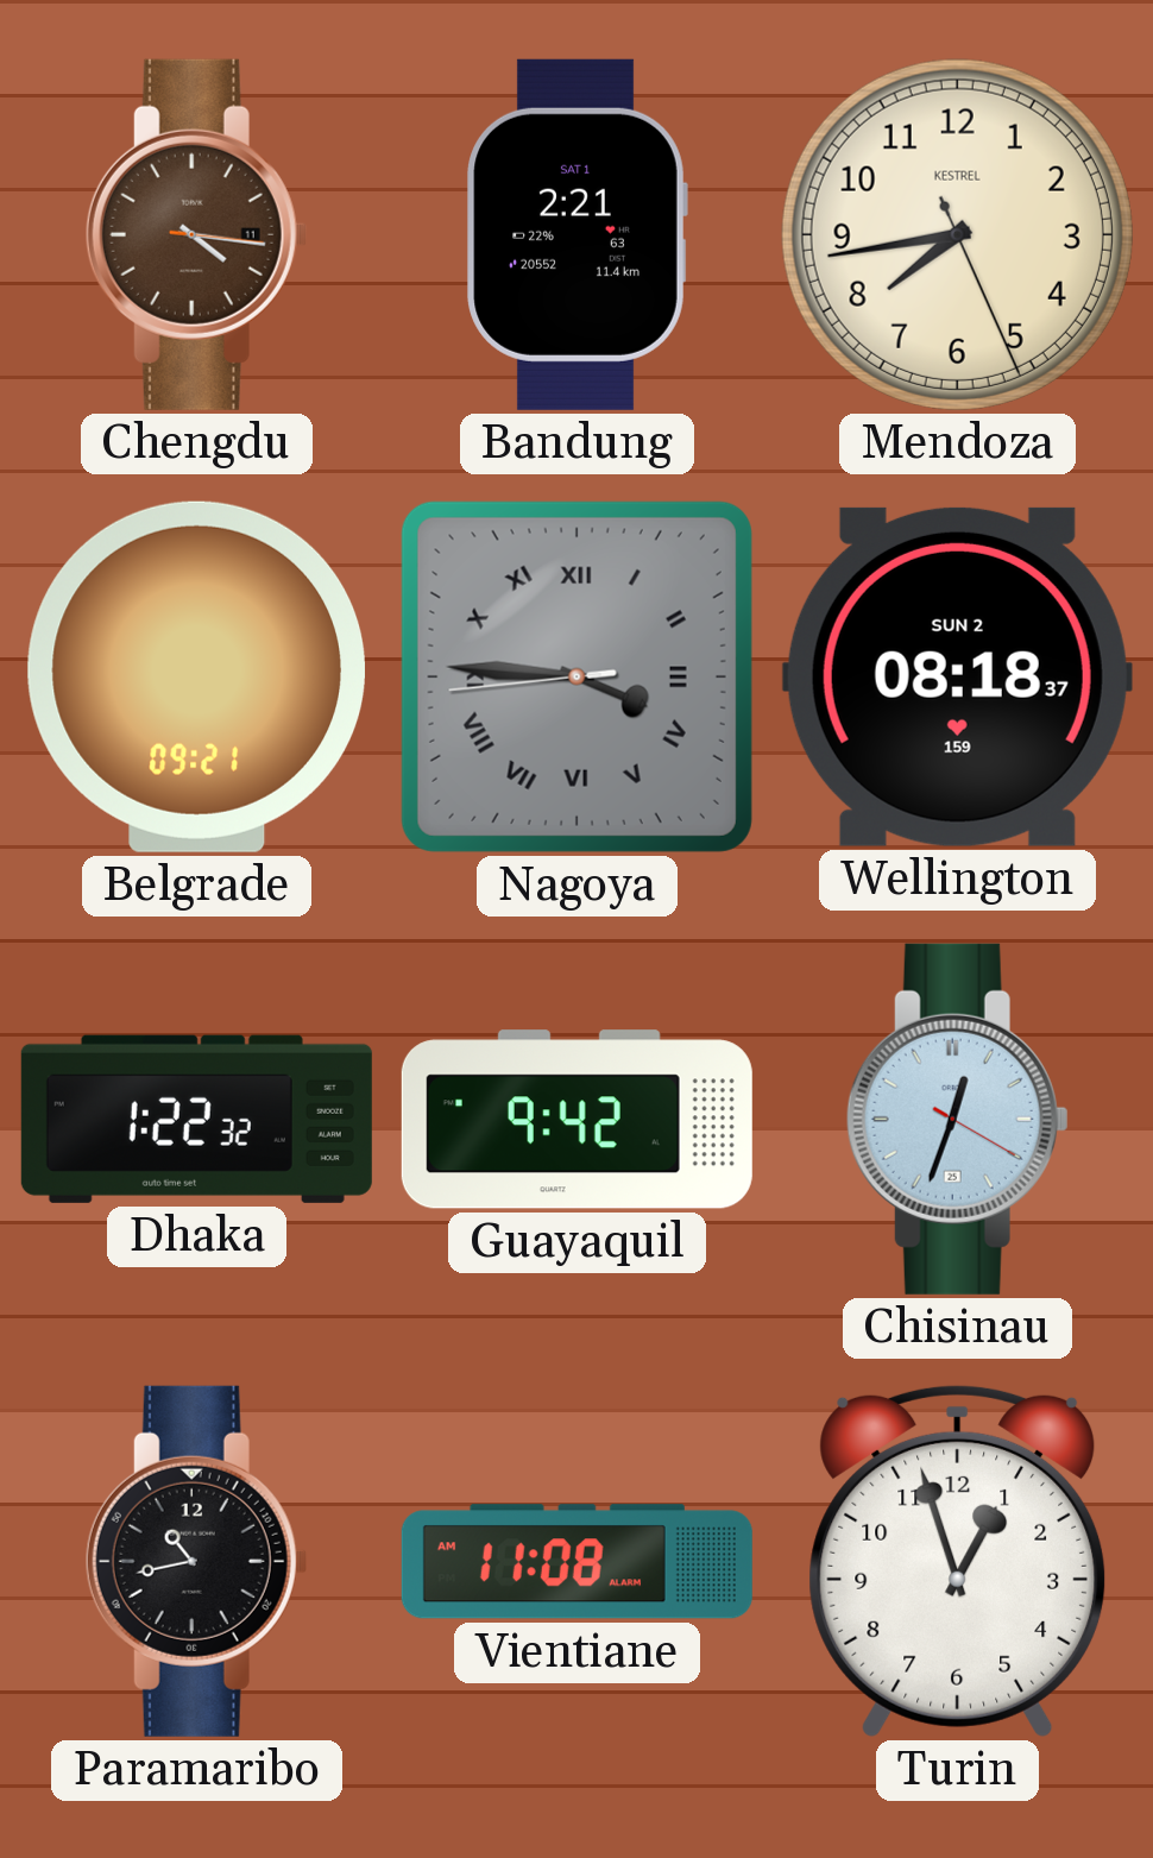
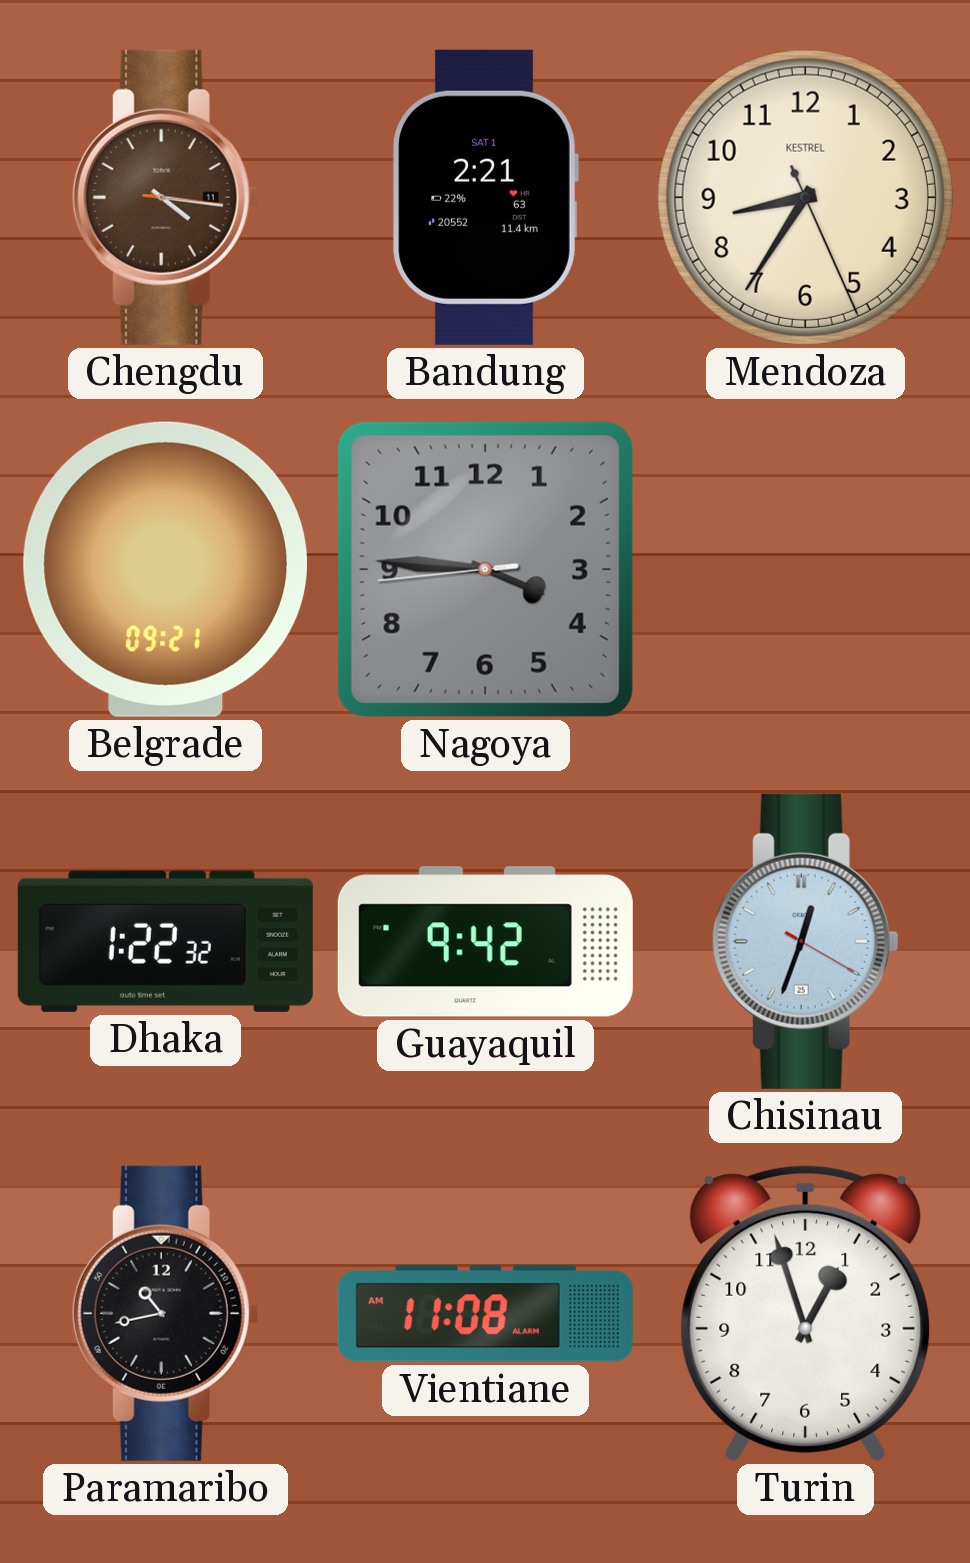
Mendoza: 7:43 -> 8:35
Nagoya numerals: Roman -> Arabic
Wellington: 08:18 -> none
